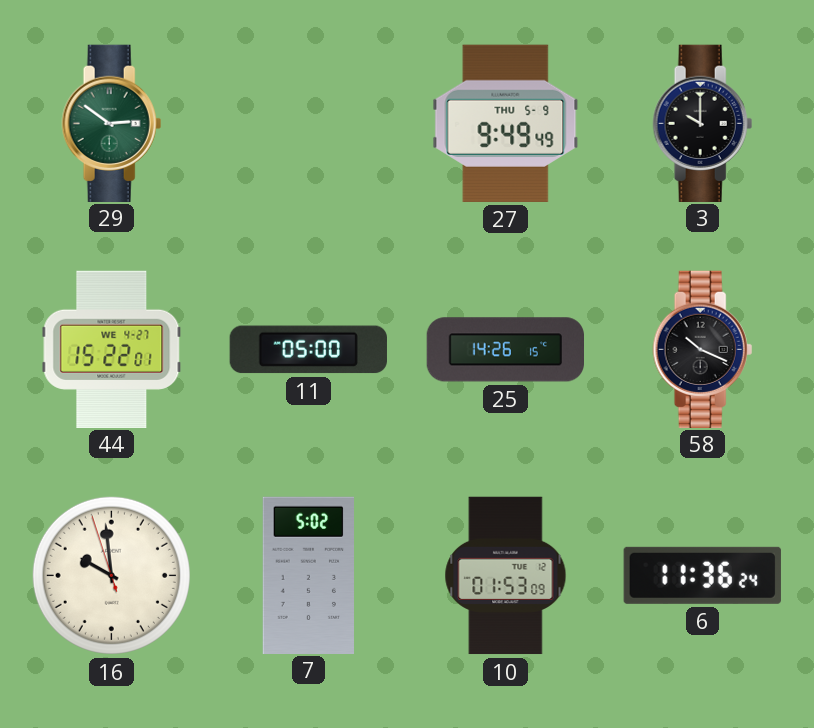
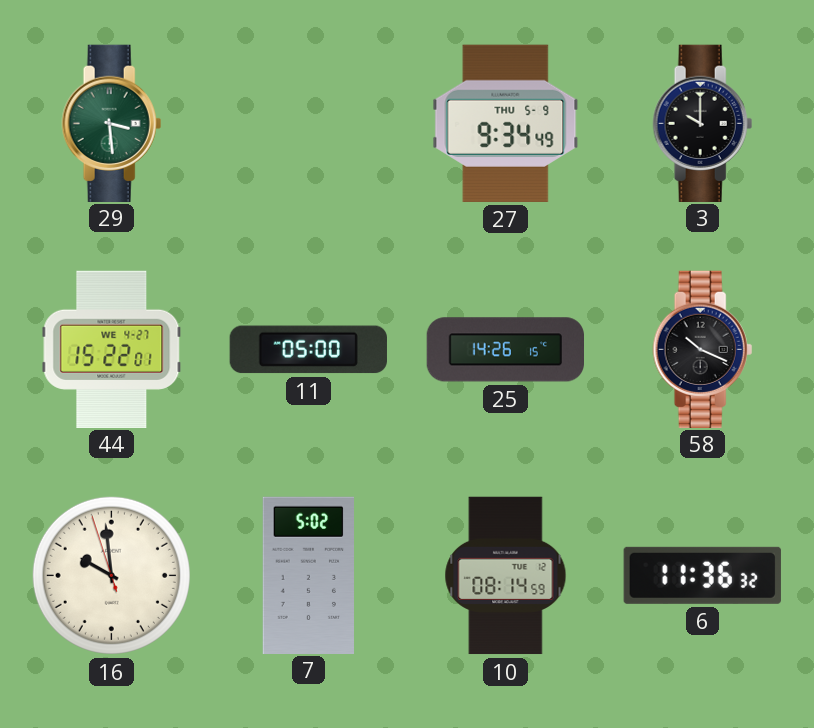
29: 2:51 -> 3:29
27: 9:49 -> 9:34
10: 01:53 -> 08:14
6: 11:36:24 -> 11:36:32
